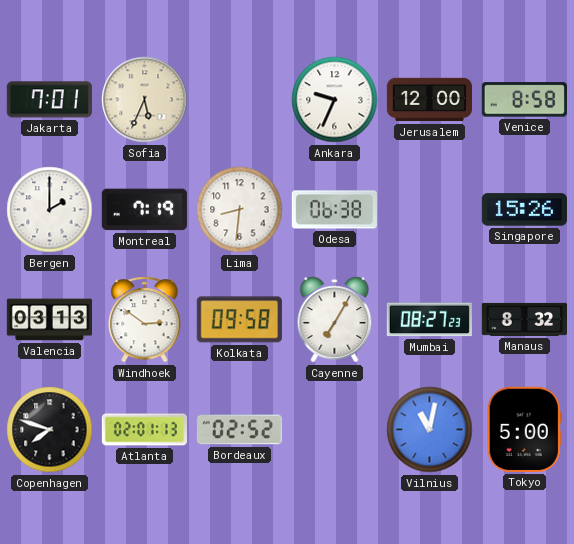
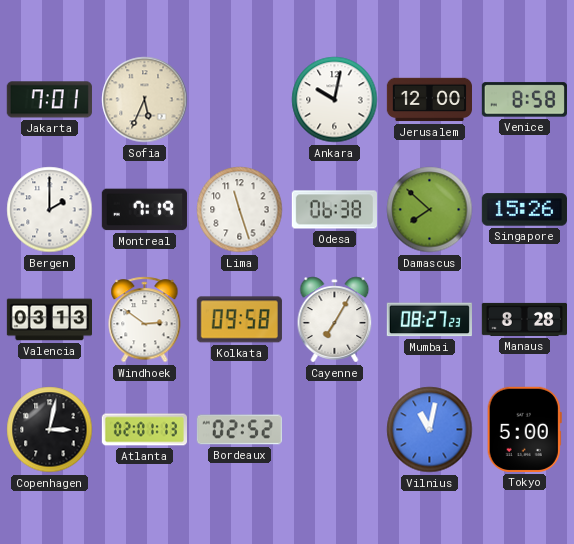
Ankara: 9:34 -> 10:02
Lima: 8:31 -> 11:27
Damascus: none -> 7:52
Manaus: 8:32 -> 8:28
Copenhagen: 7:48 -> 3:02
